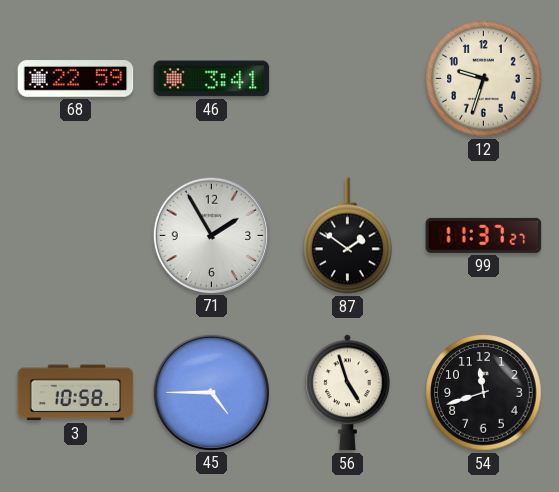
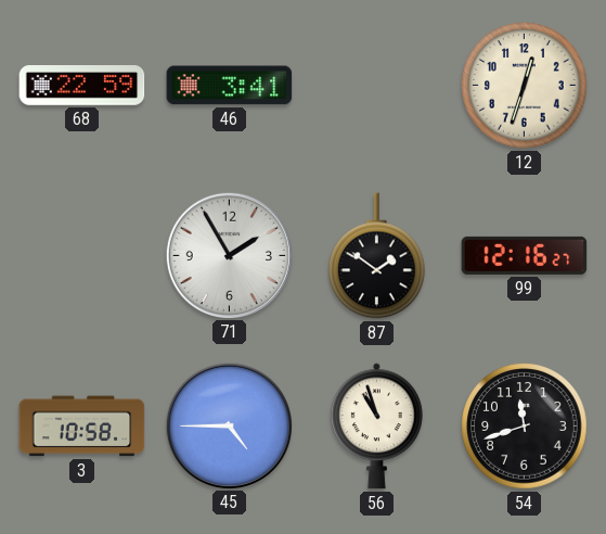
12: 9:33 -> 12:33
99: 11:37 -> 12:16
56: 4:57 -> 10:57
